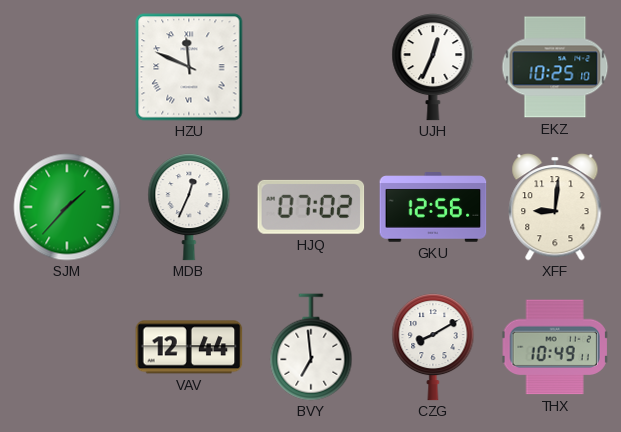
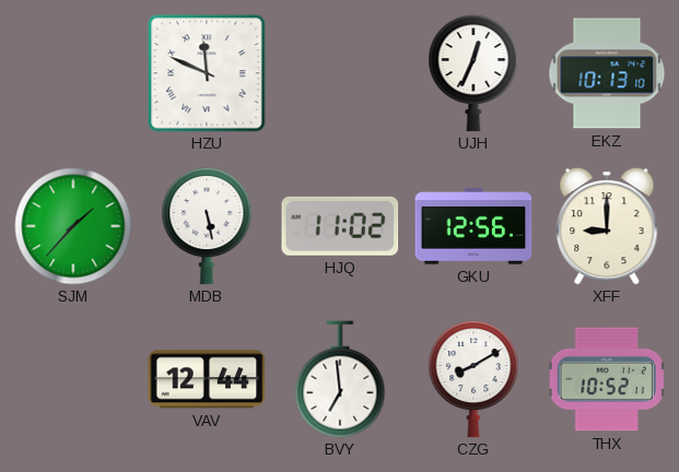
EKZ: 10:25 -> 10:13
MDB: 12:34 -> 5:28
HJQ: 07:02 -> 11:02
XFF: 9:01 -> 9:00
THX: 10:49 -> 10:52
